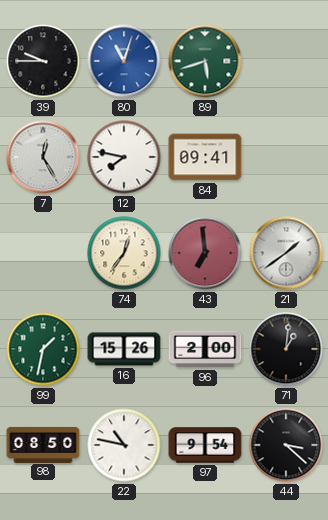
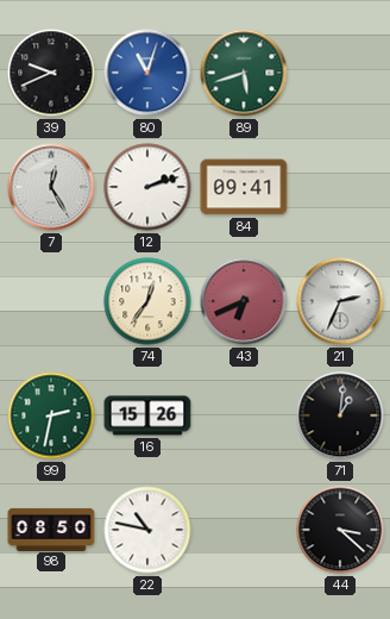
39: 9:45 -> 9:41
12: 7:47 -> 2:12
43: 6:59 -> 6:41
21: 1:39 -> 2:34
99: 1:32 -> 2:32
96: 2:00 -> none
97: 9:54 -> none
